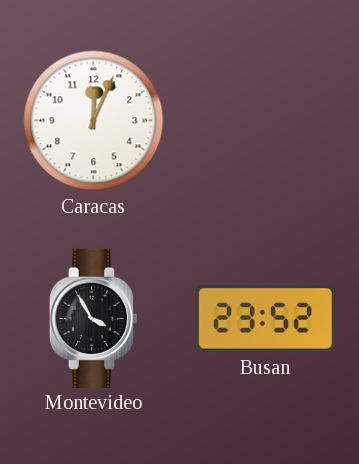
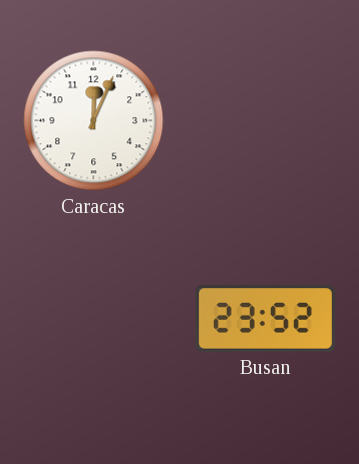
Montevideo: 3:55 -> none
